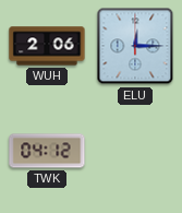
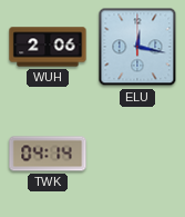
ELU: 12:15 -> 12:17
TWK: 04:12 -> 04:14
